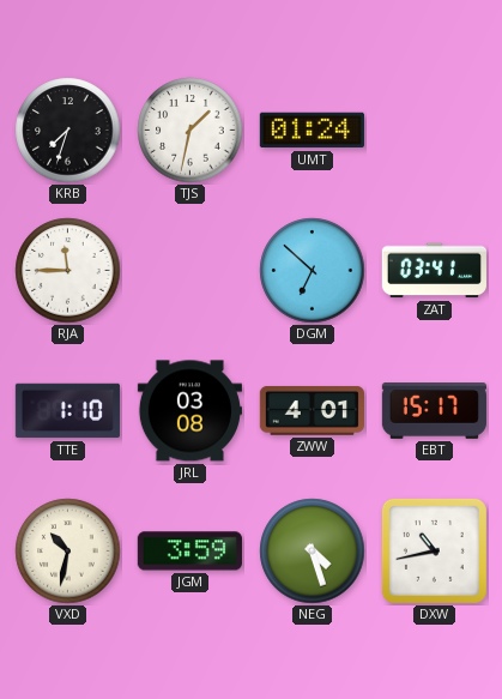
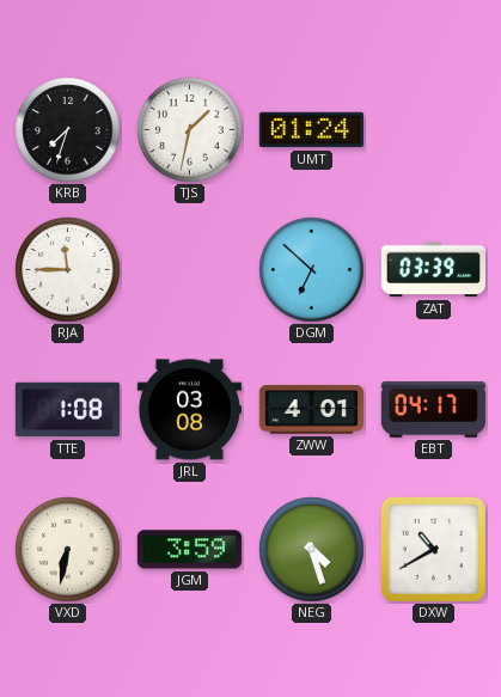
ZAT: 03:41 -> 03:39
TTE: 1:10 -> 1:08
EBT: 15:17 -> 04:17
VXD: 10:32 -> 6:32
DXW: 10:43 -> 10:40
